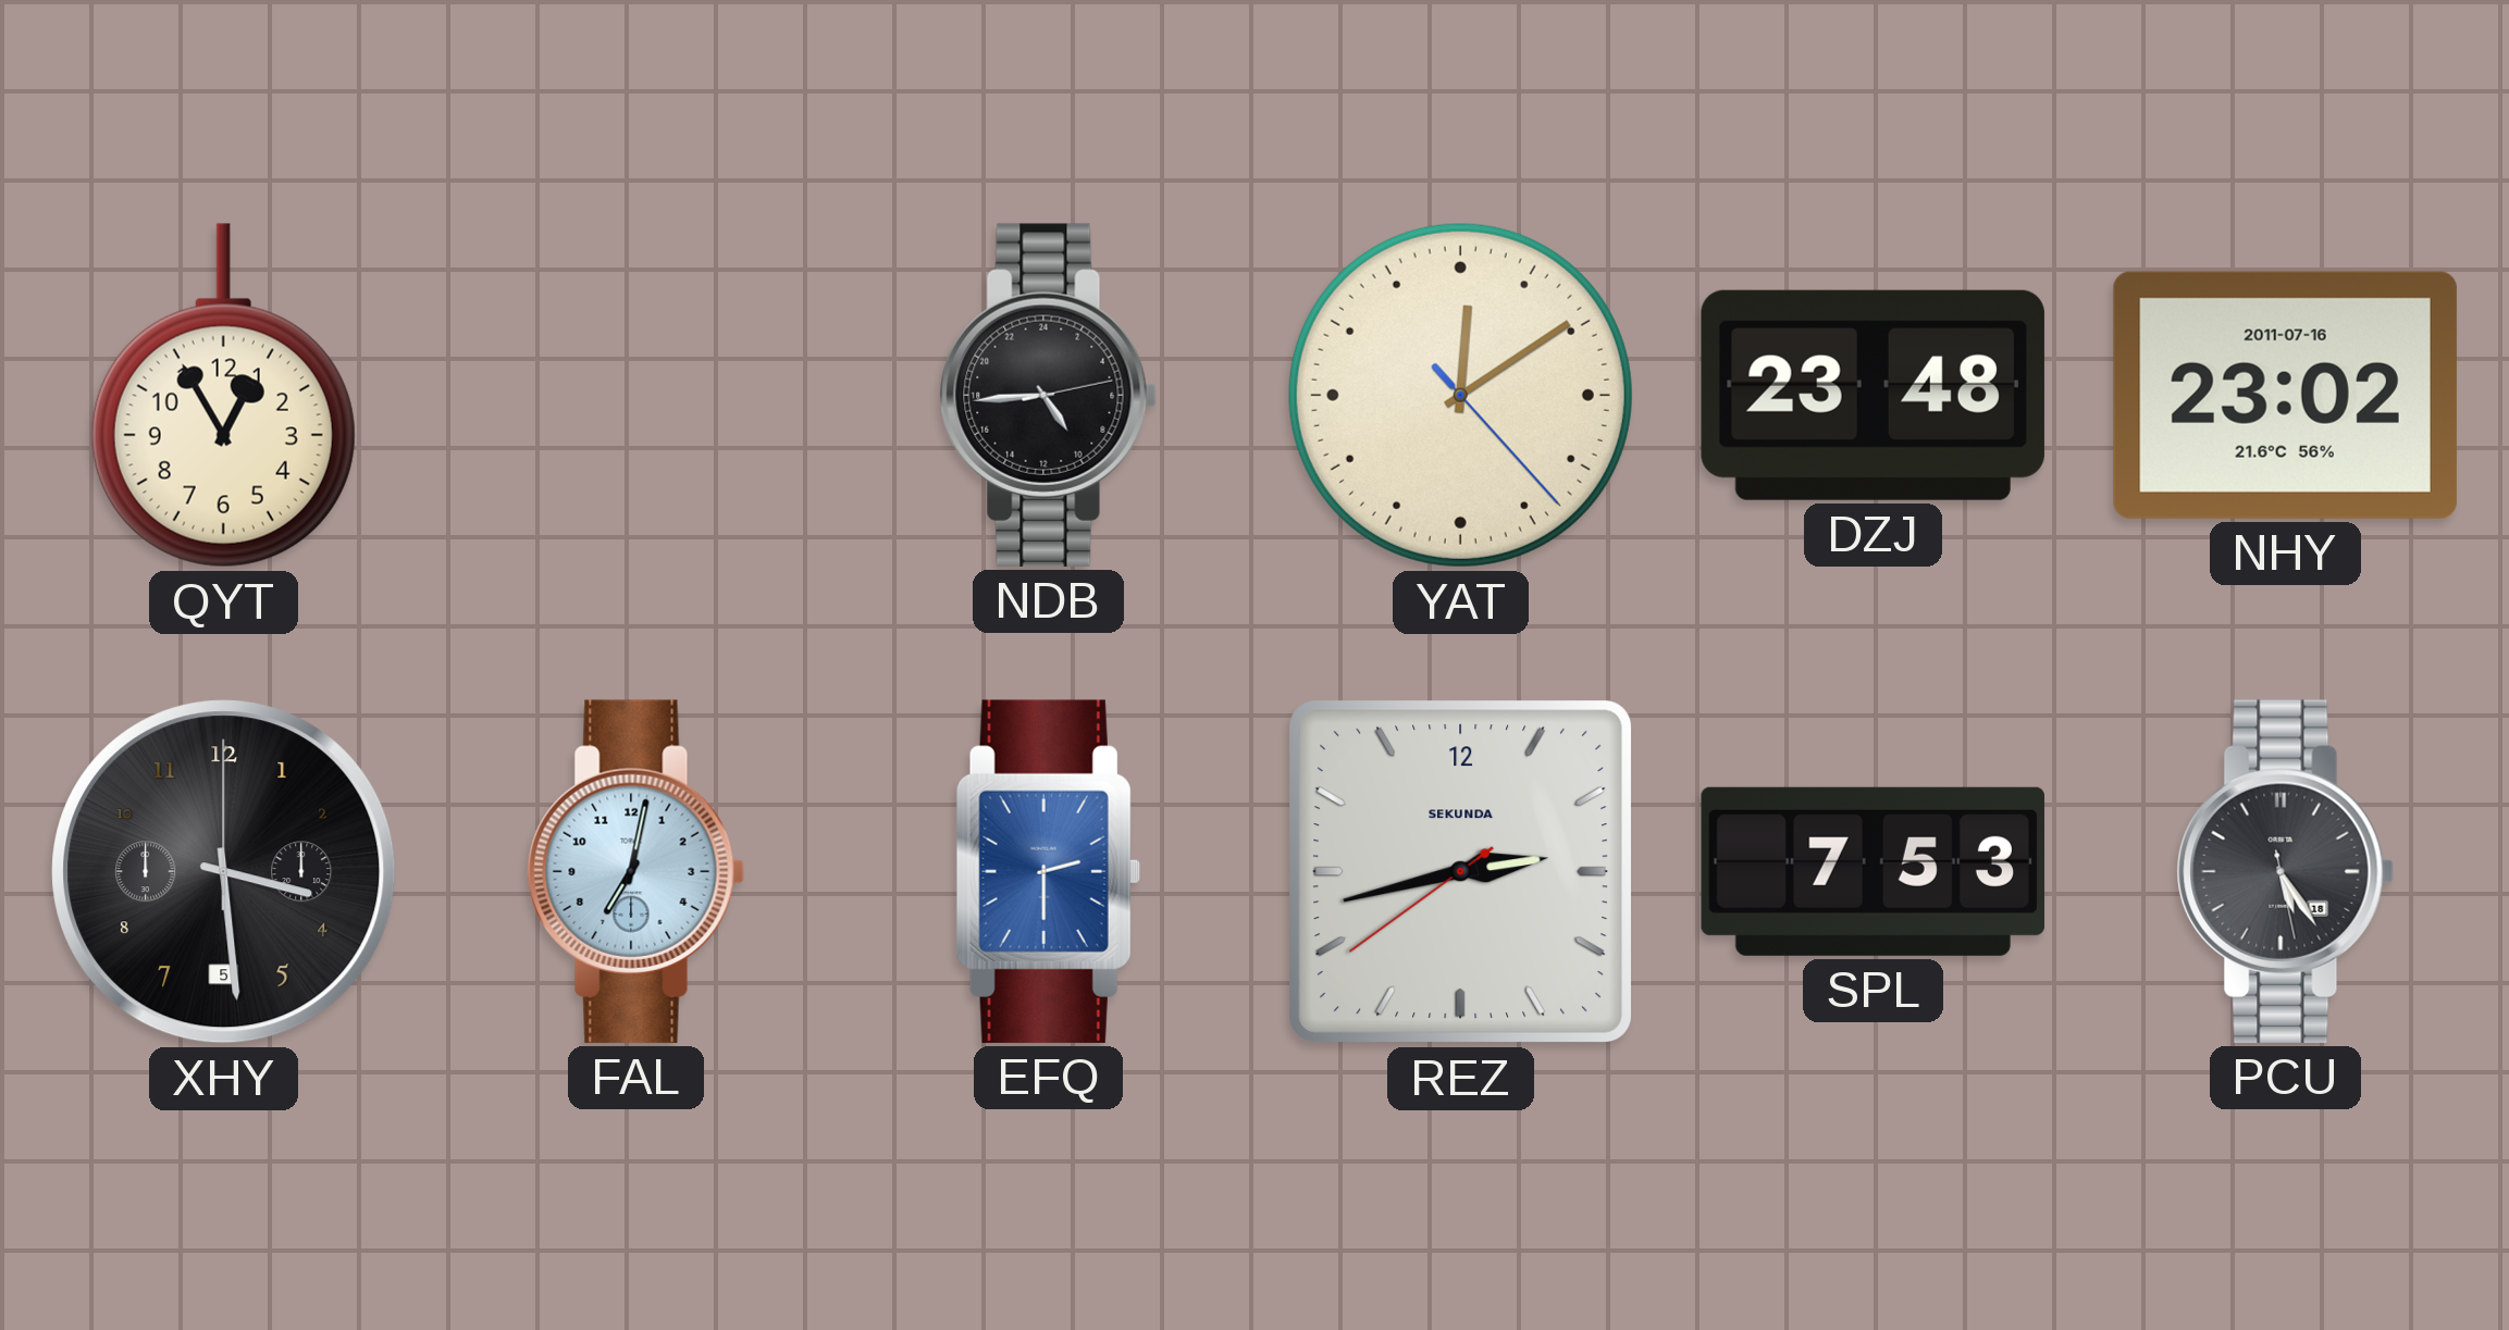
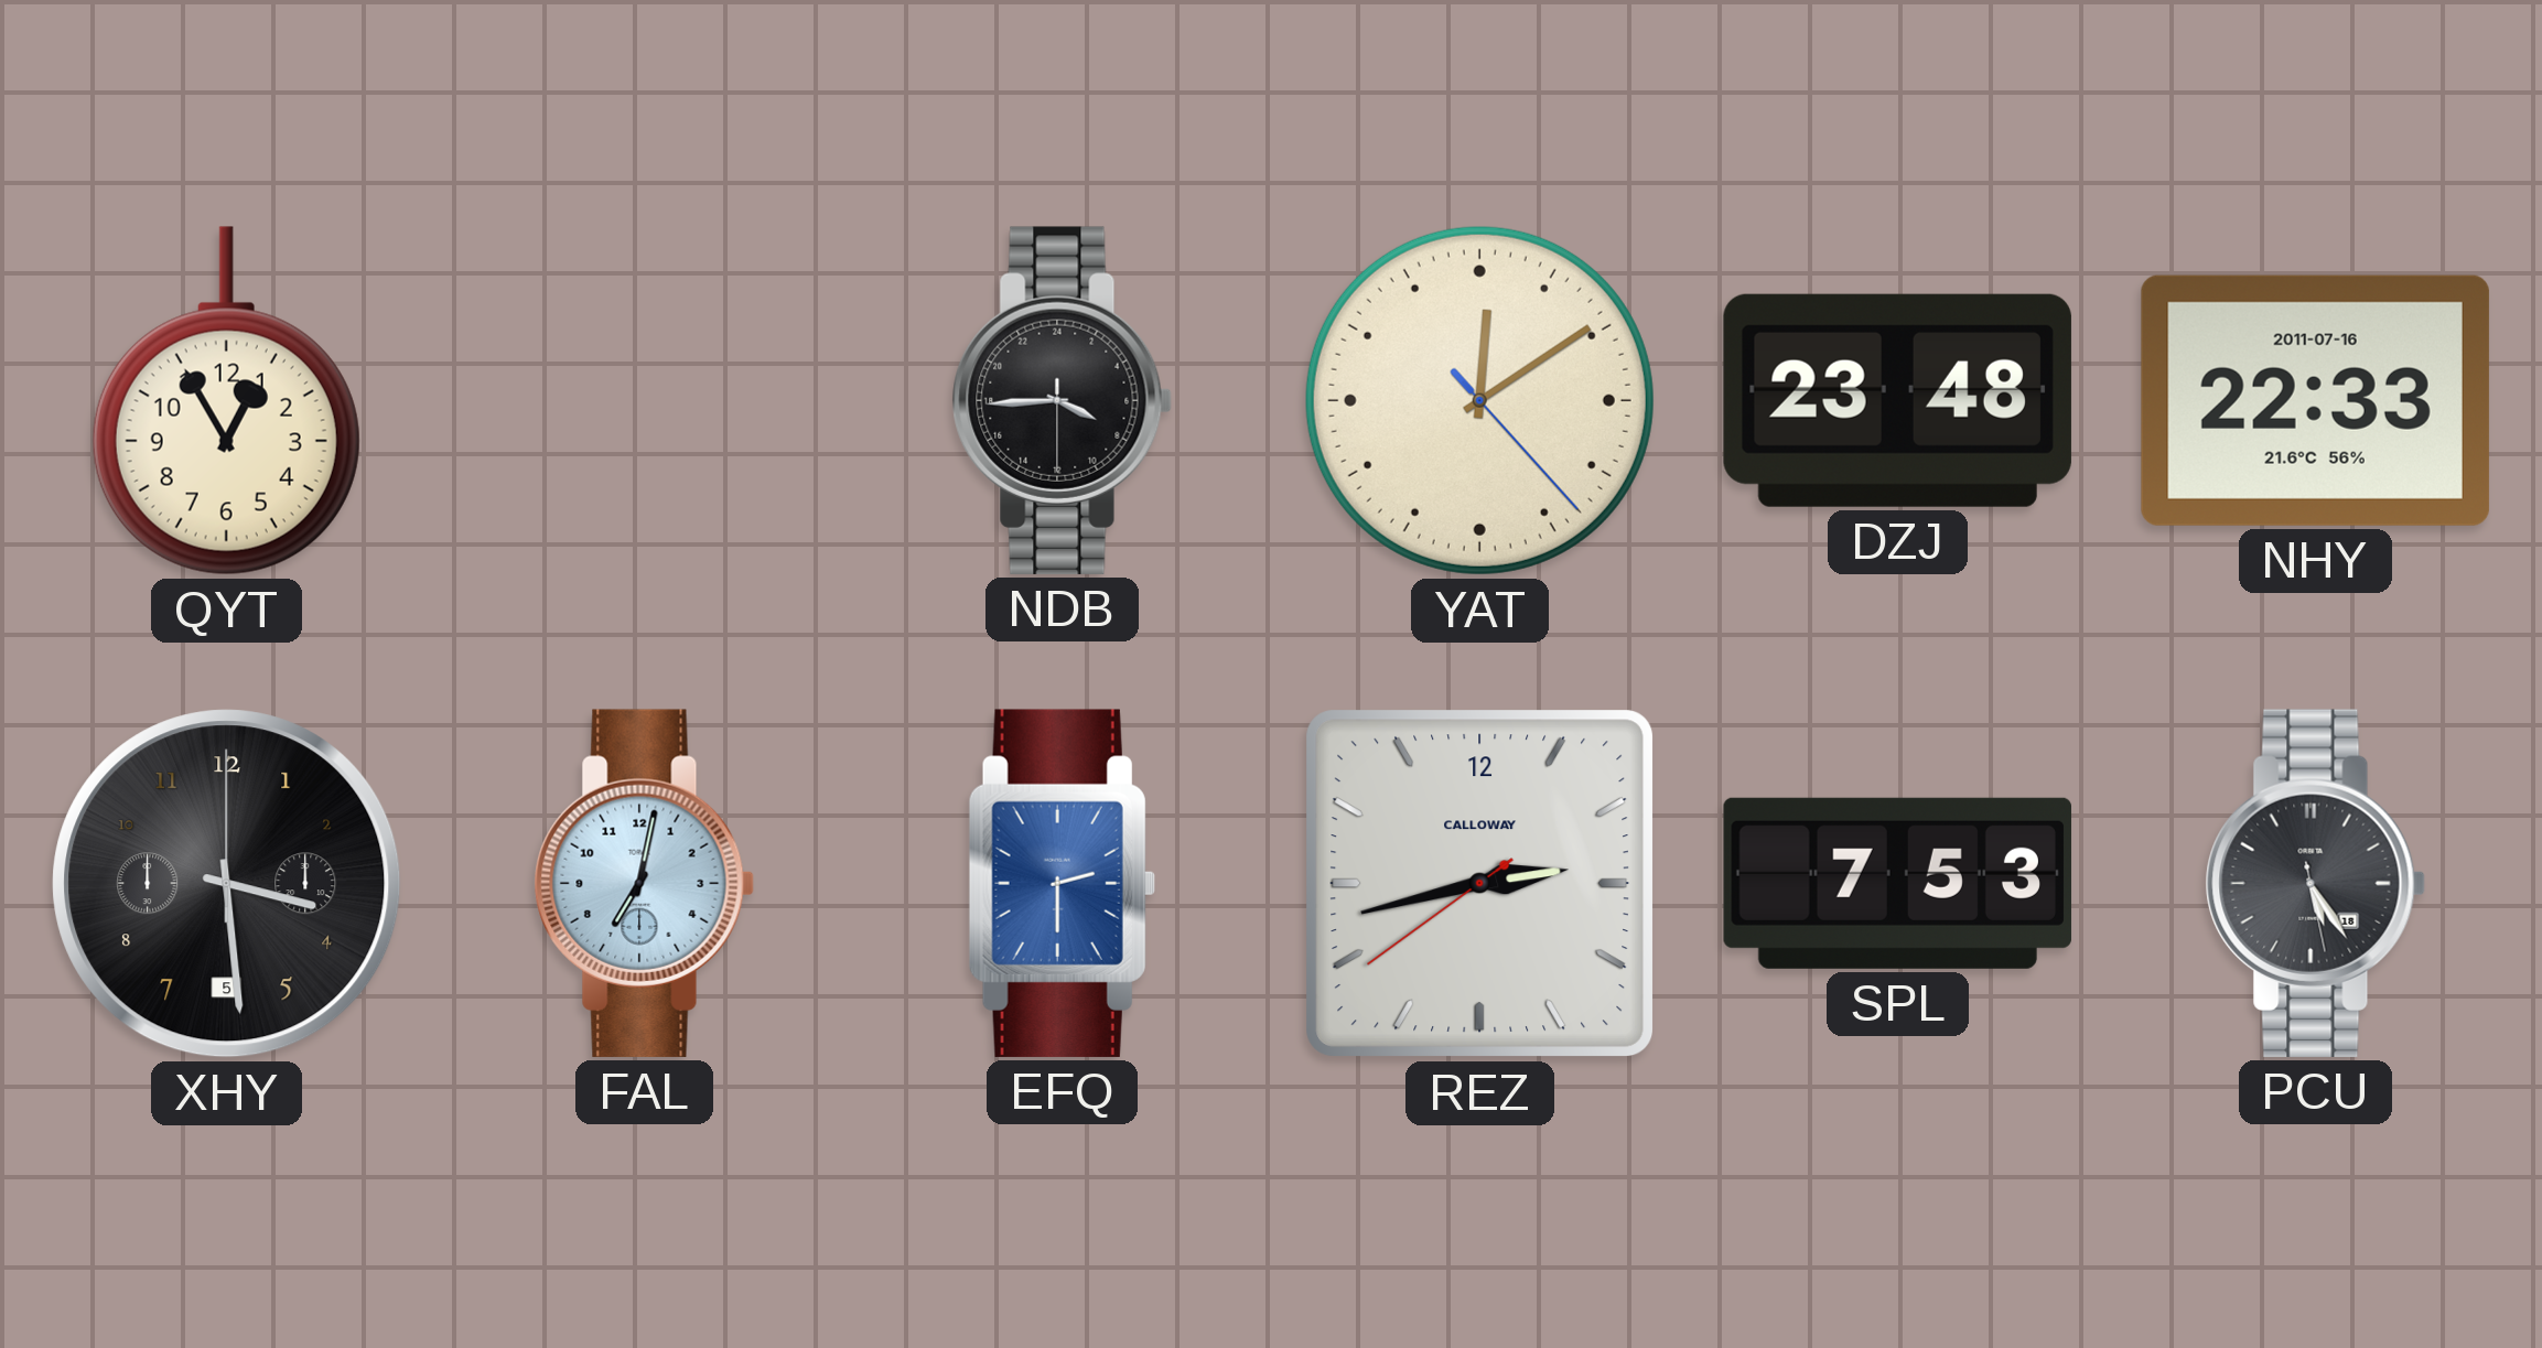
NDB: 9:44 -> 7:44
NHY: 23:02 -> 22:33
REZ brand: SEKUNDA -> CALLOWAY
